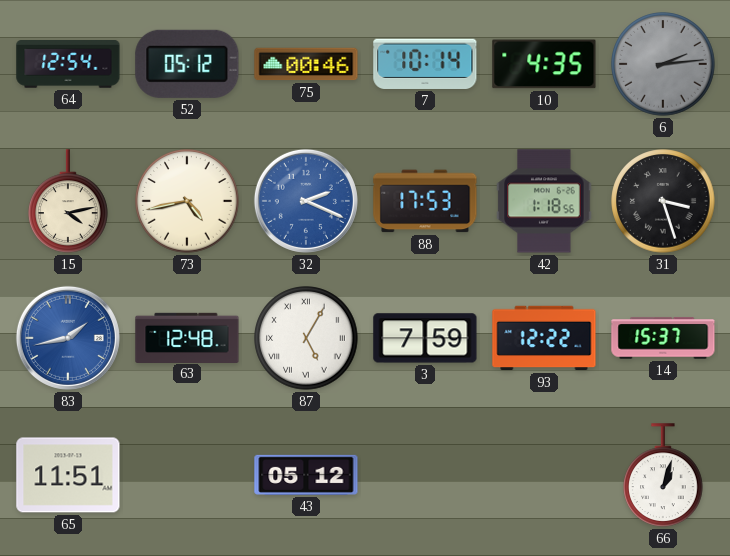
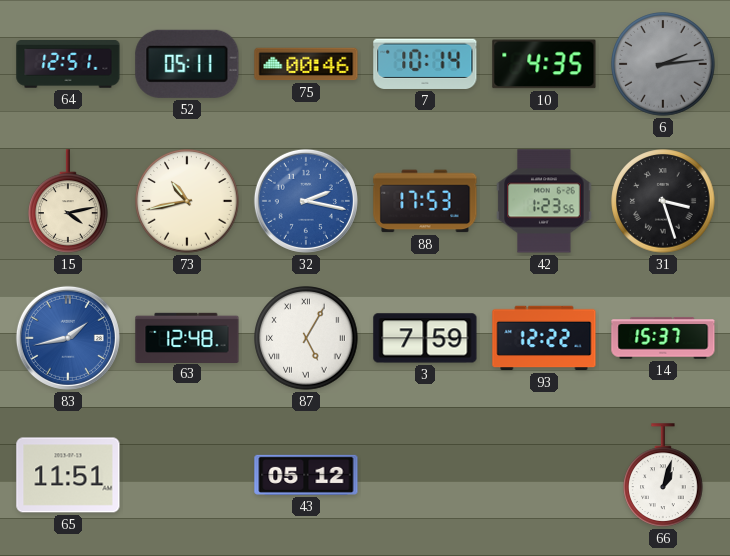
64: 12:54 -> 12:51
52: 05:12 -> 05:11
73: 4:43 -> 10:43
32: 2:19 -> 2:17
42: 1:18 -> 1:23
